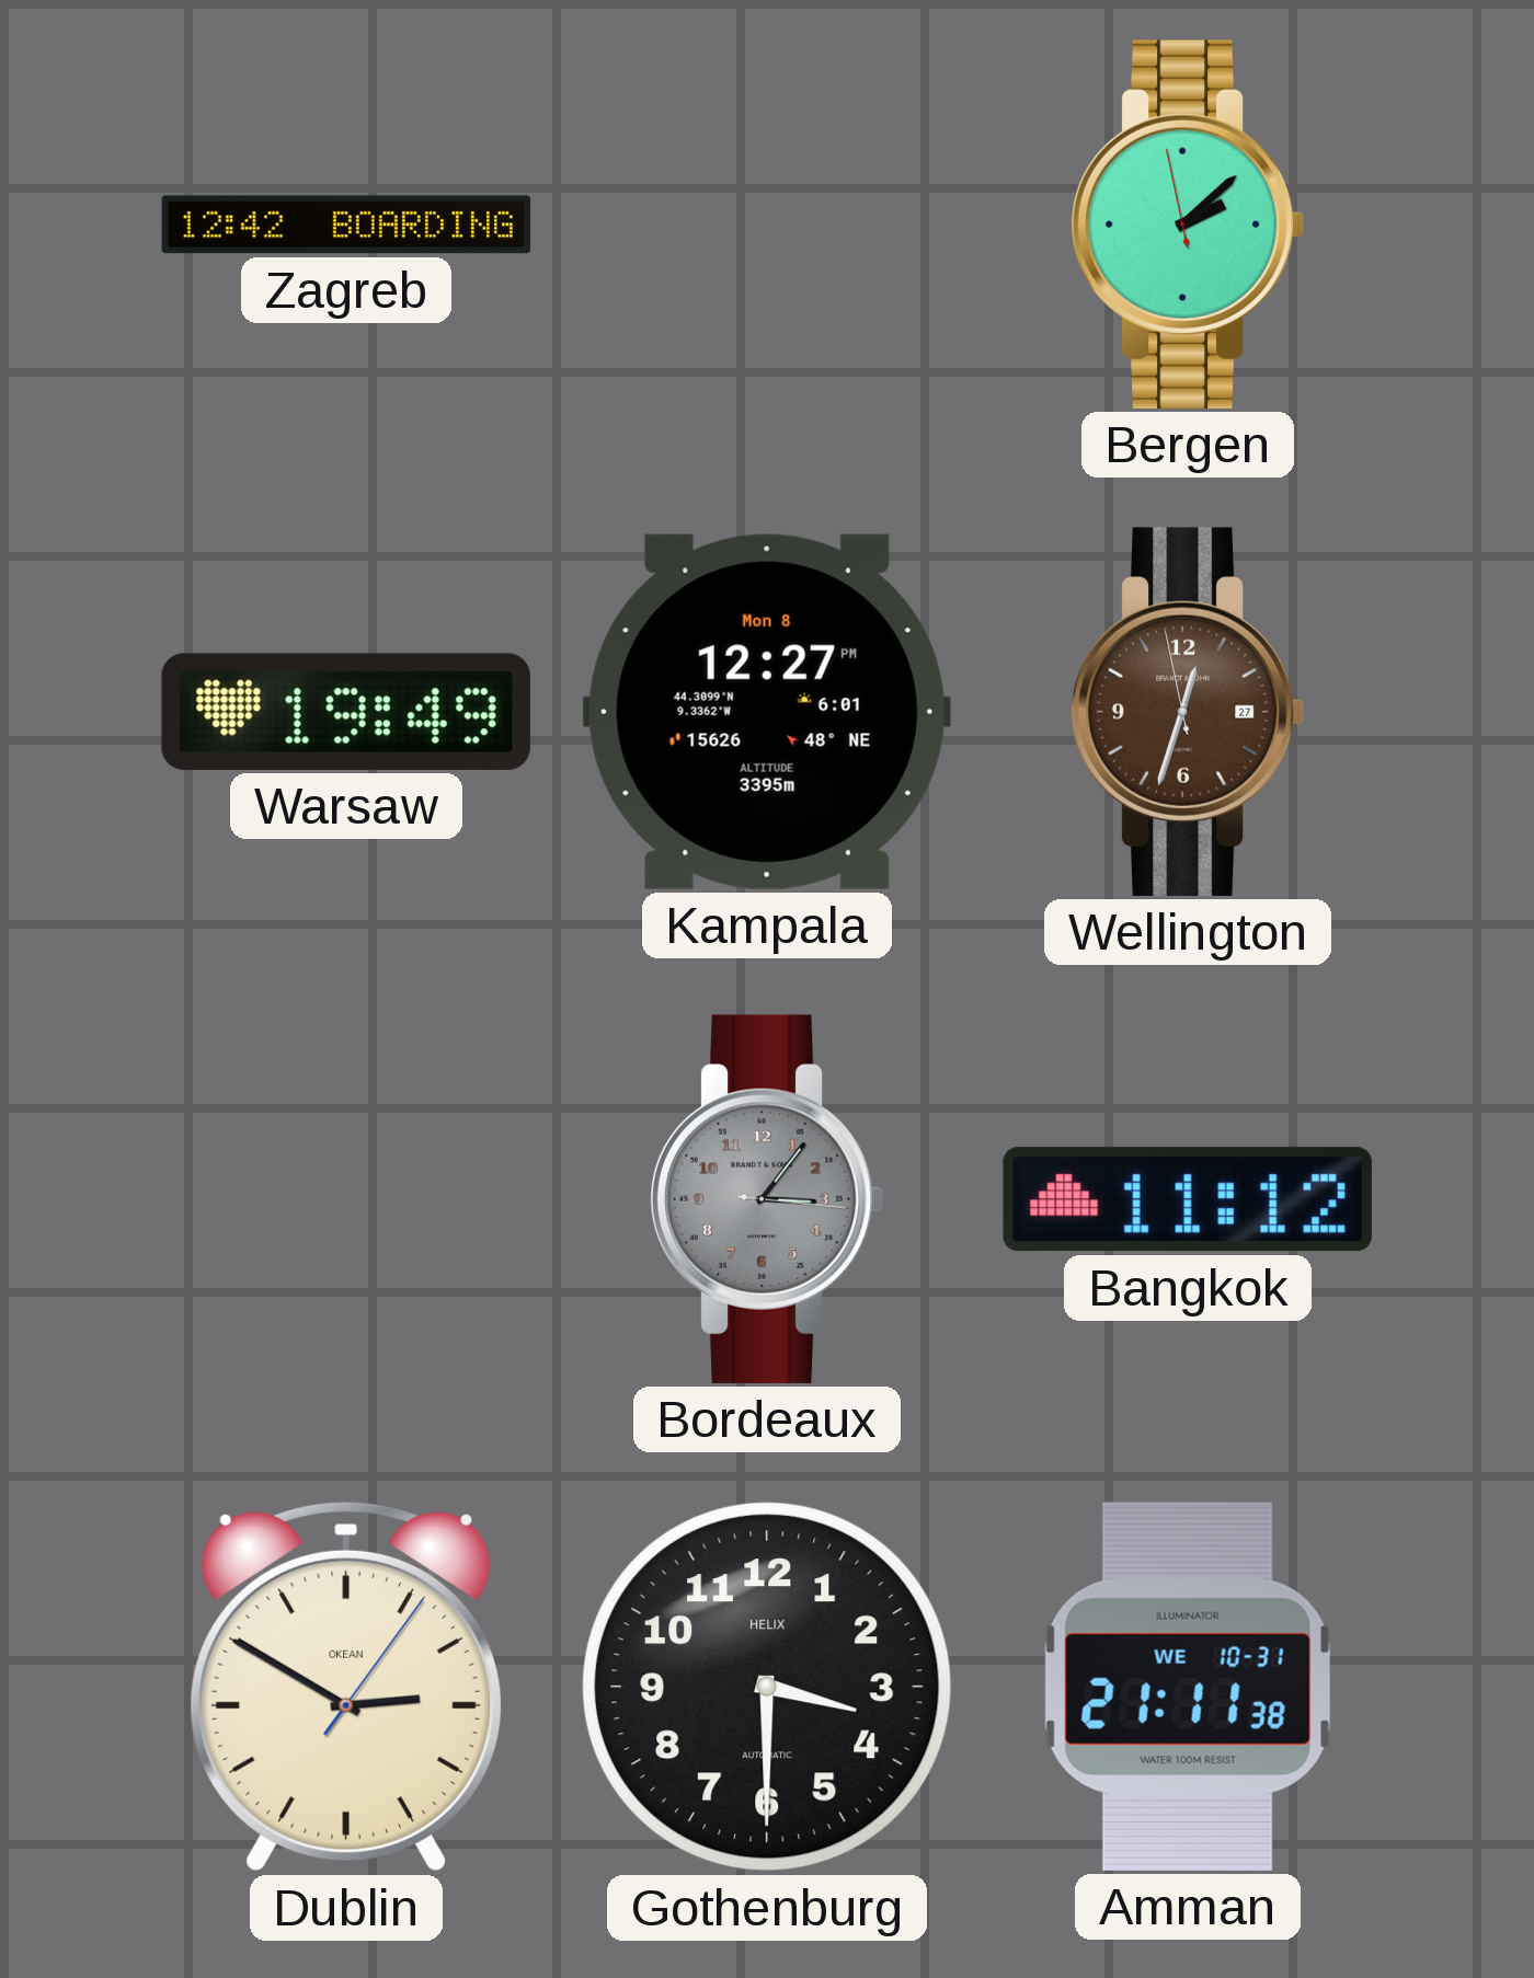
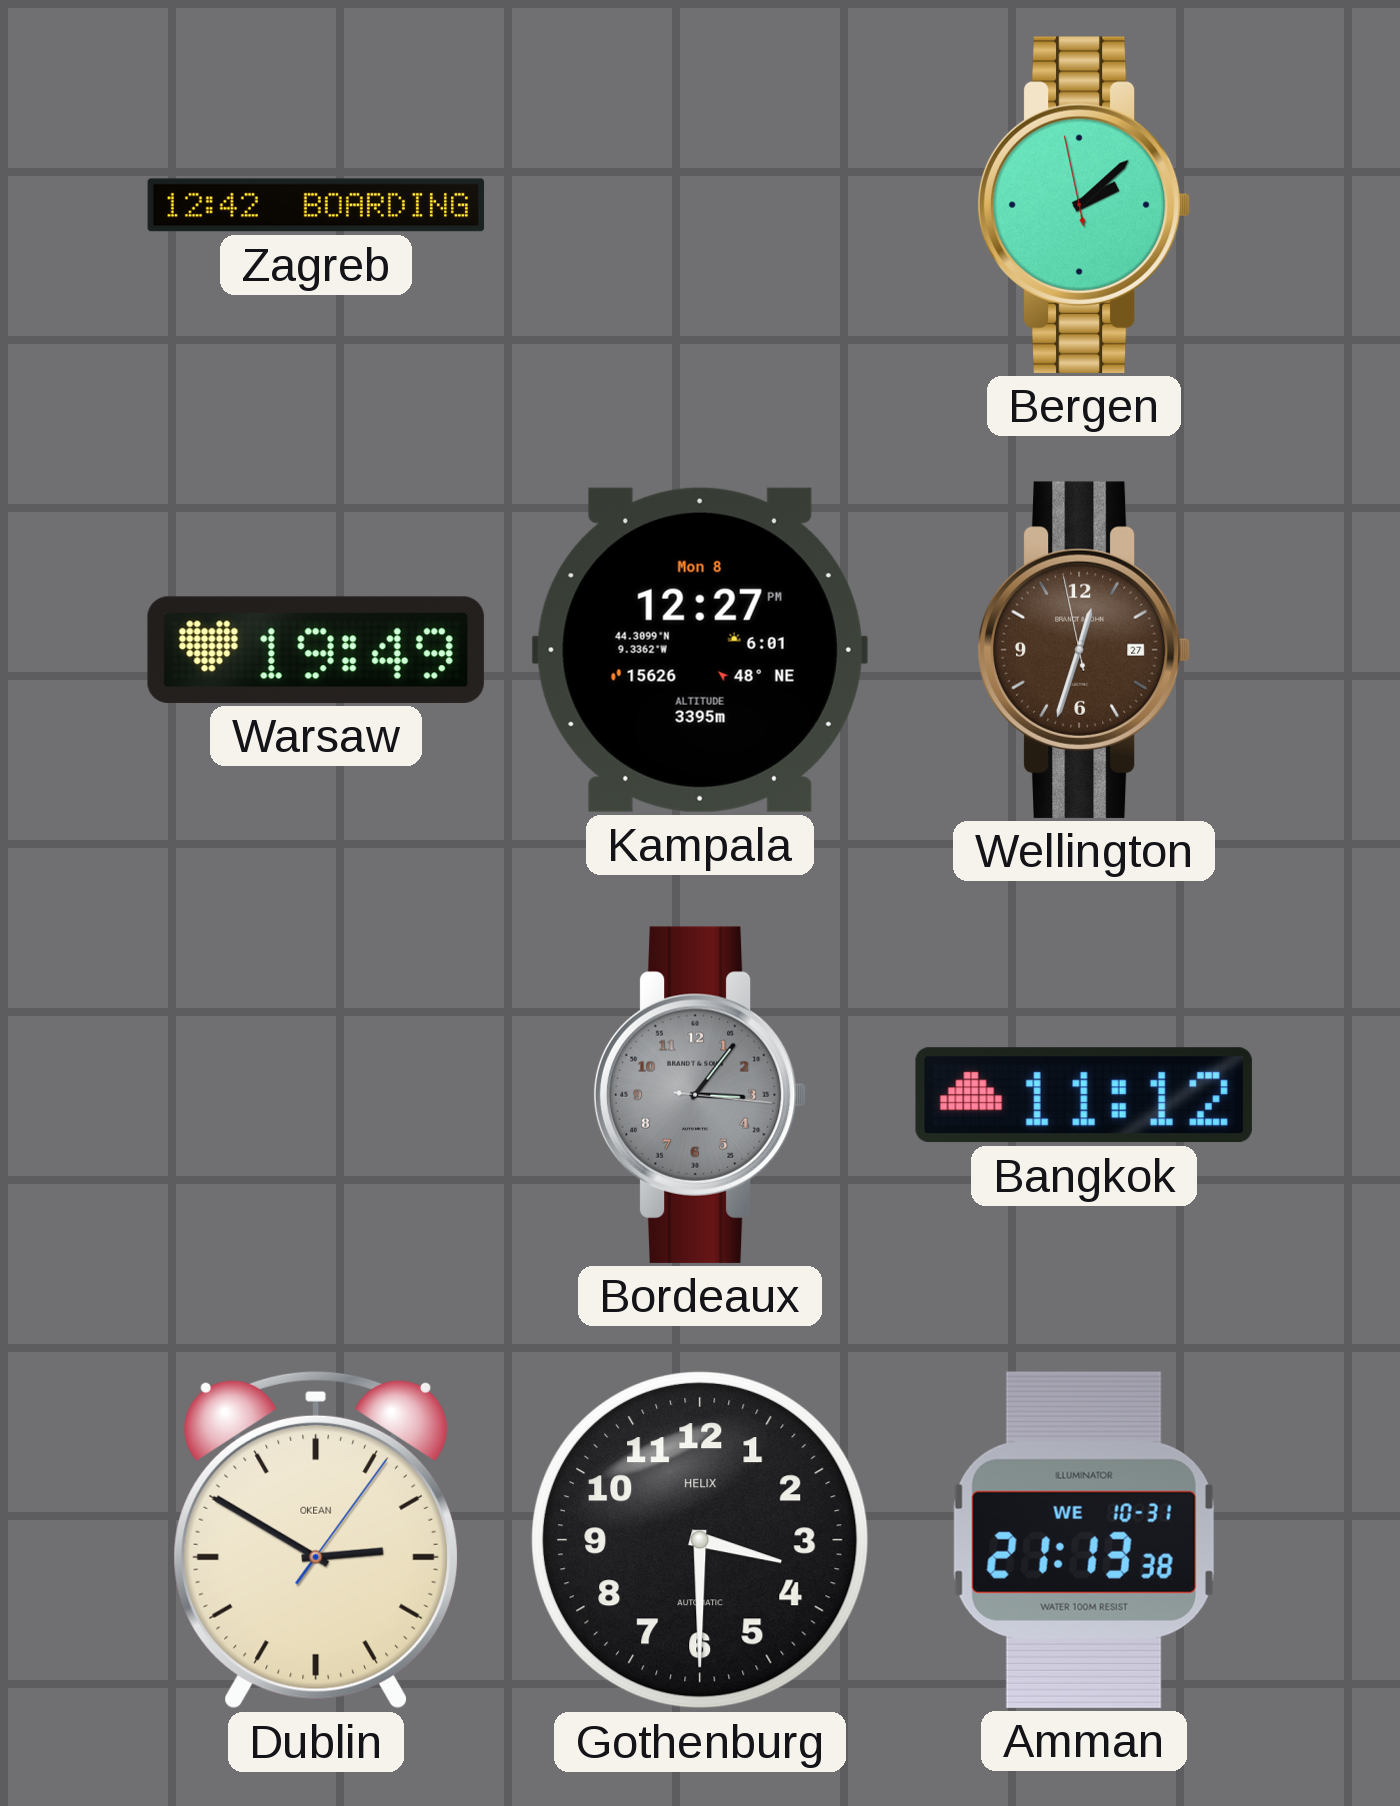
Amman: 21:11 -> 21:13
